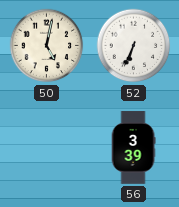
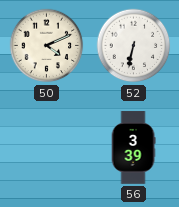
50: 5:02 -> 4:11
52: 6:34 -> 6:32
